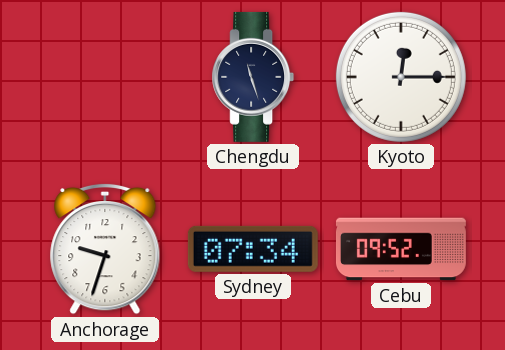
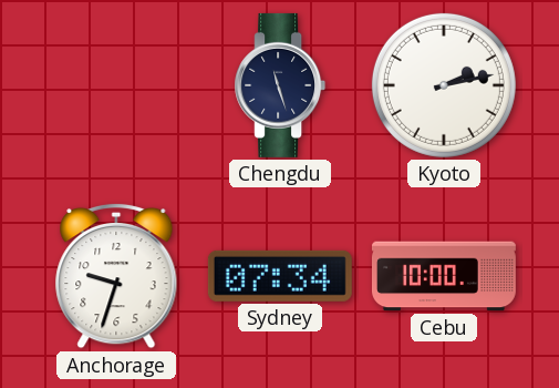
Kyoto: 12:15 -> 2:13
Cebu: 09:52 -> 10:00
